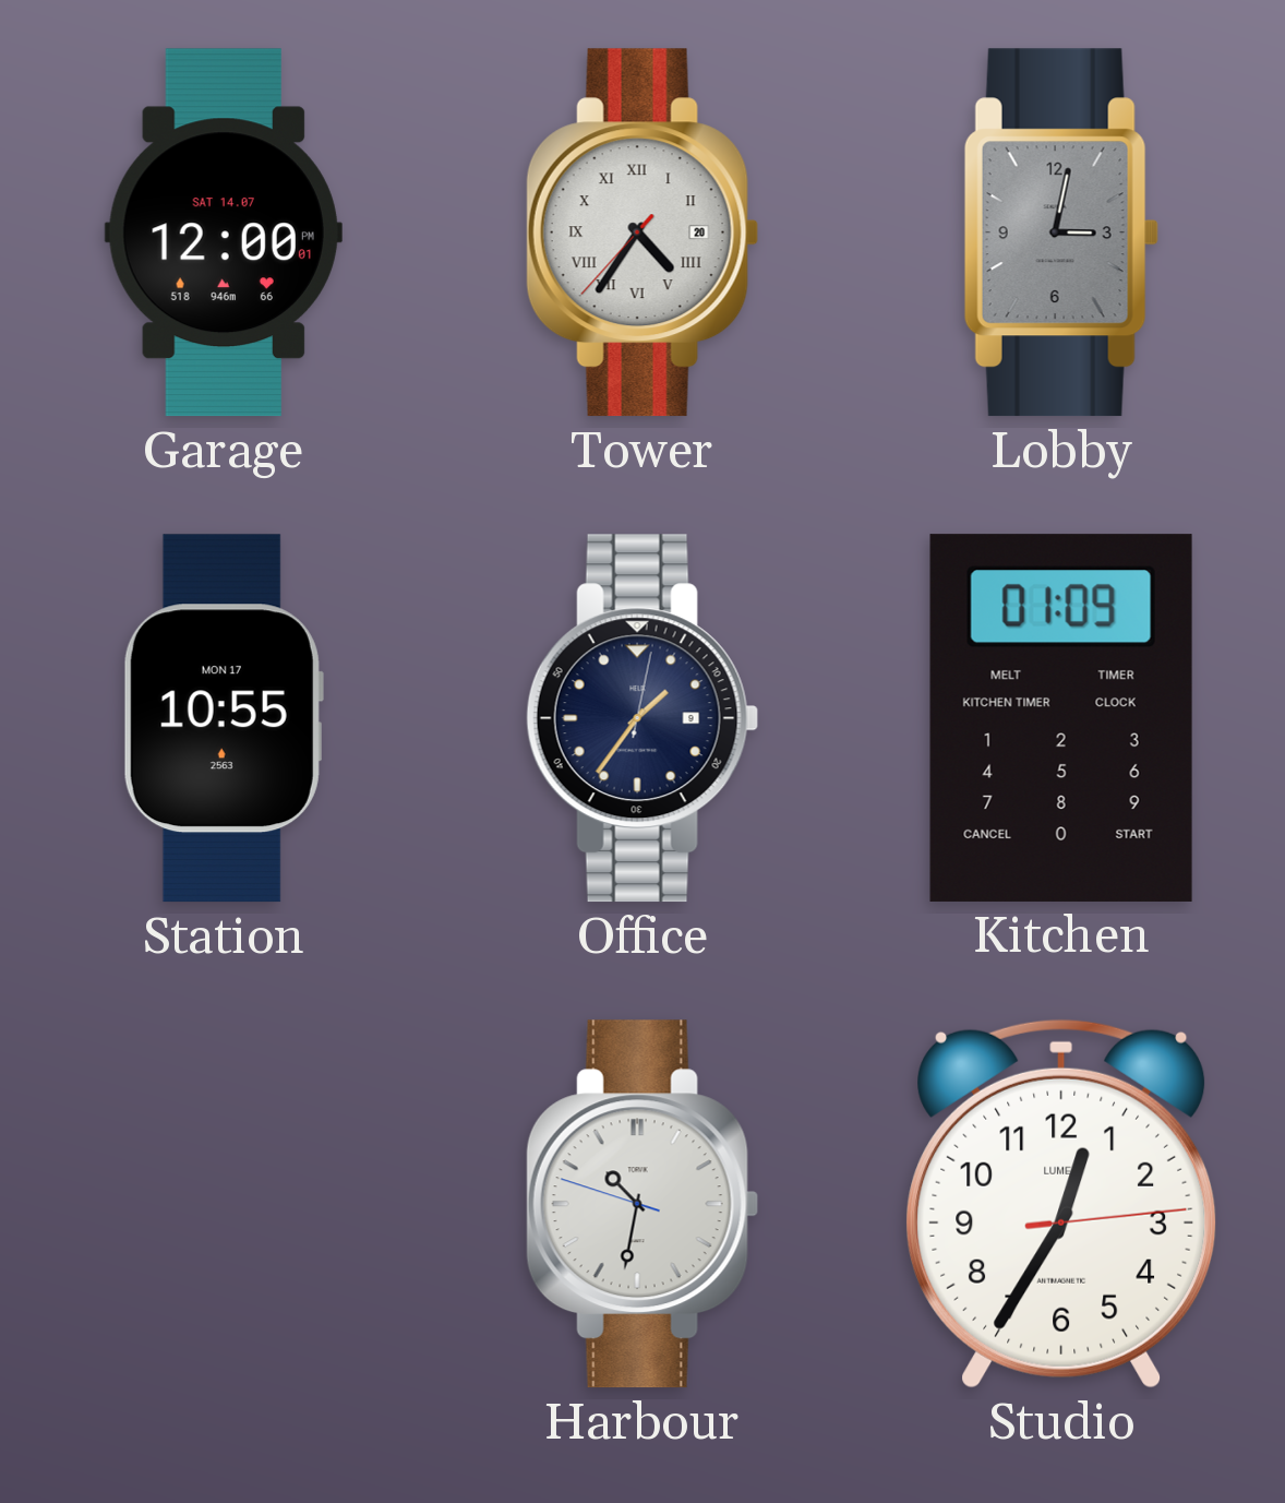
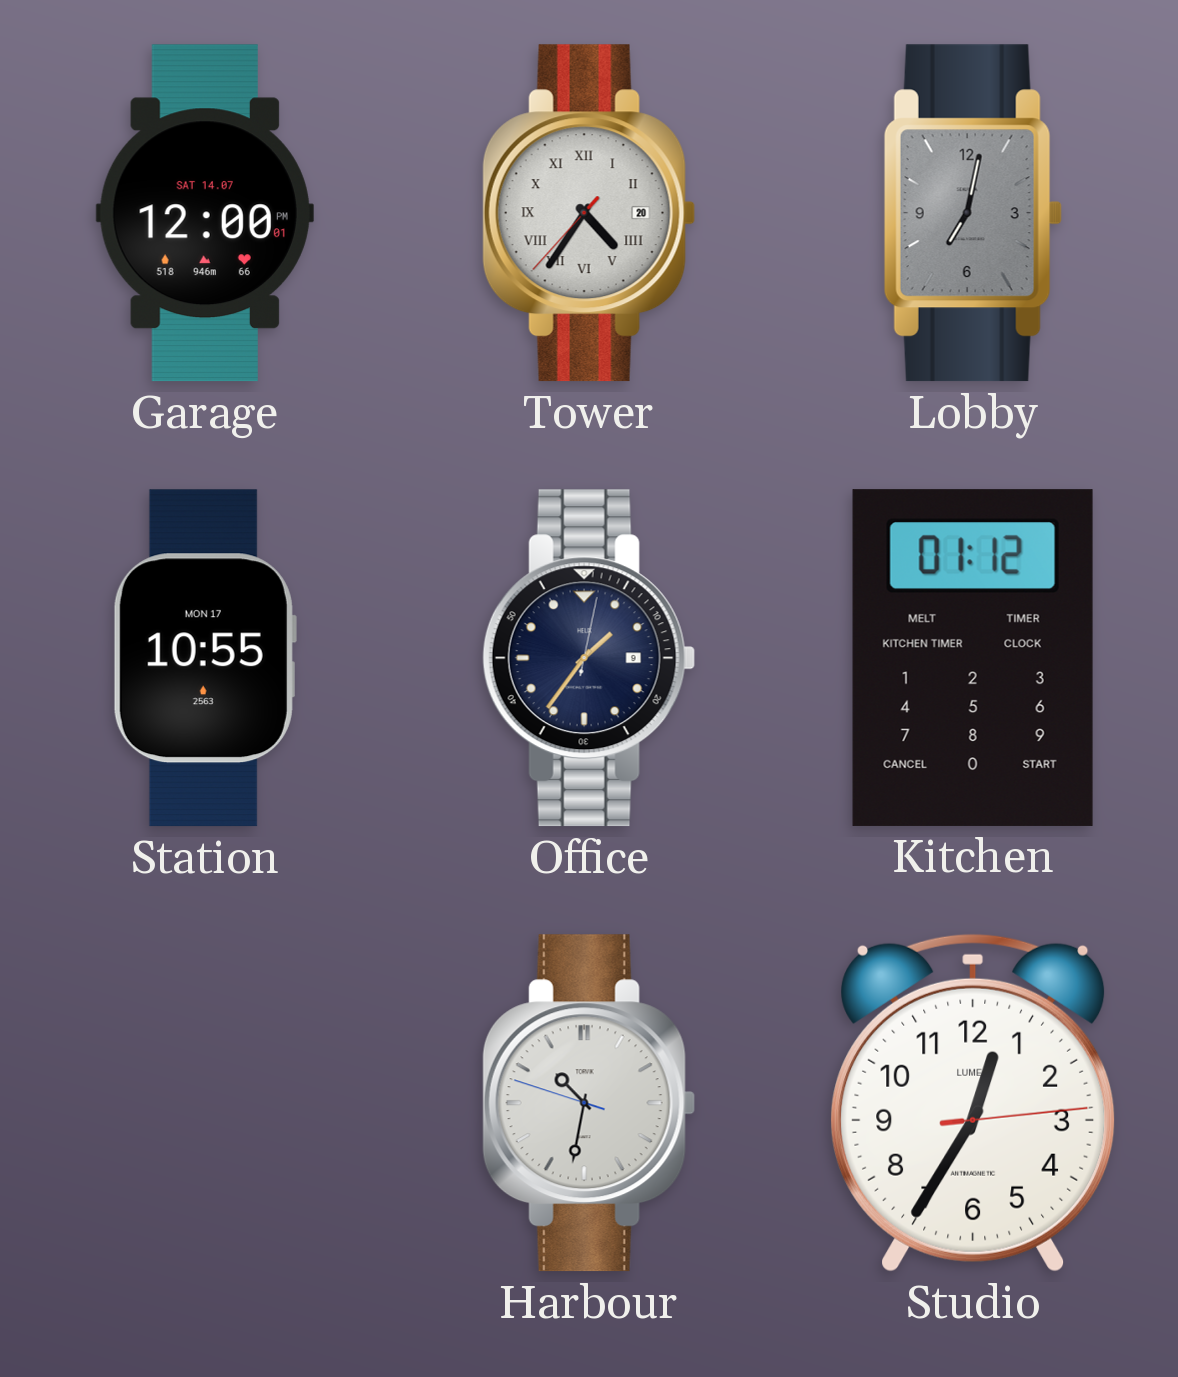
Lobby: 3:02 -> 7:02
Kitchen: 01:09 -> 01:12
